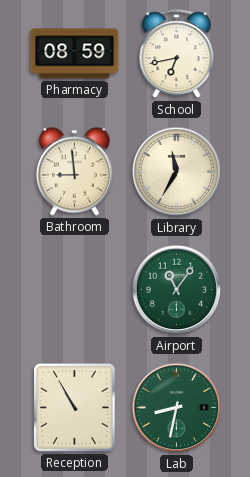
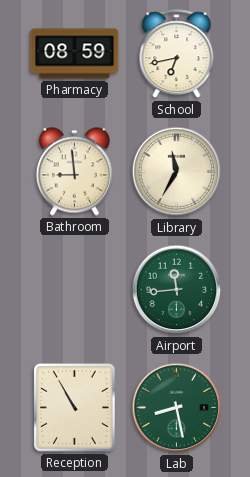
Airport: 11:06 -> 11:44
Lab: 8:32 -> 8:28
